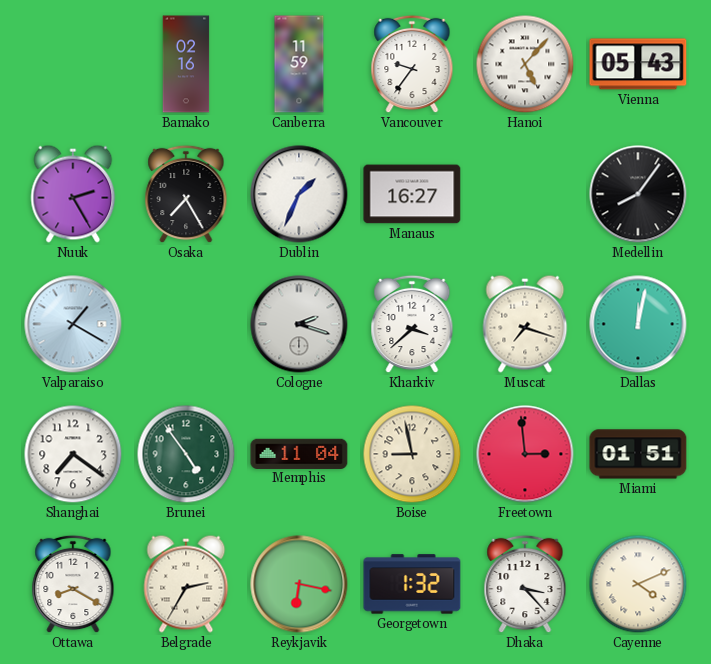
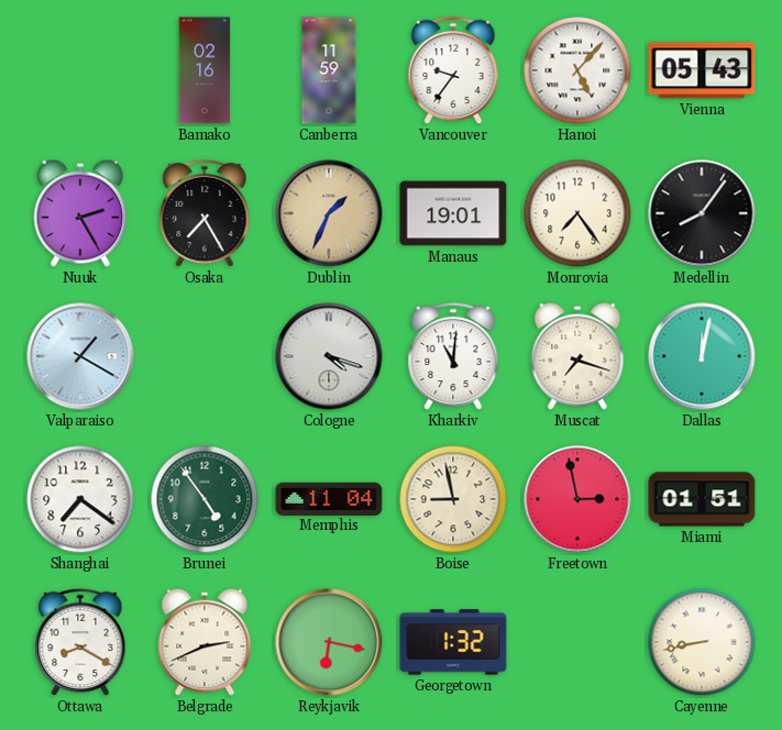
Dublin dial: white -> champagne
Manaus: 16:27 -> 19:01
Monrovia: none -> 7:24
Cologne: 2:18 -> 4:18
Kharkiv: 3:38 -> 11:01
Freetown: 2:59 -> 2:58
Belgrade: 2:35 -> 2:41
Dhaka: 3:23 -> none
Cayenne: 4:11 -> 8:43
